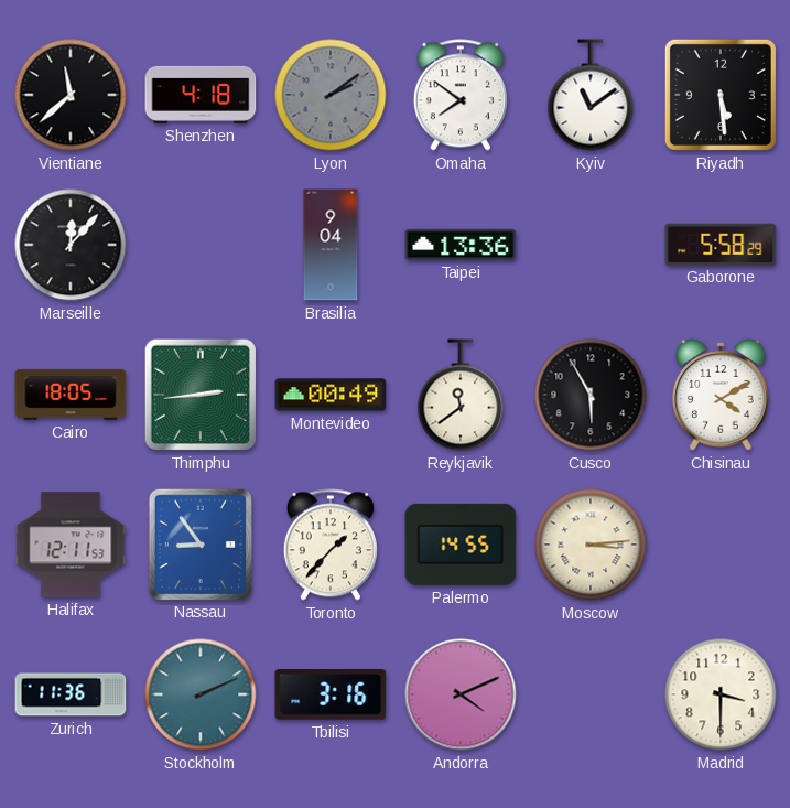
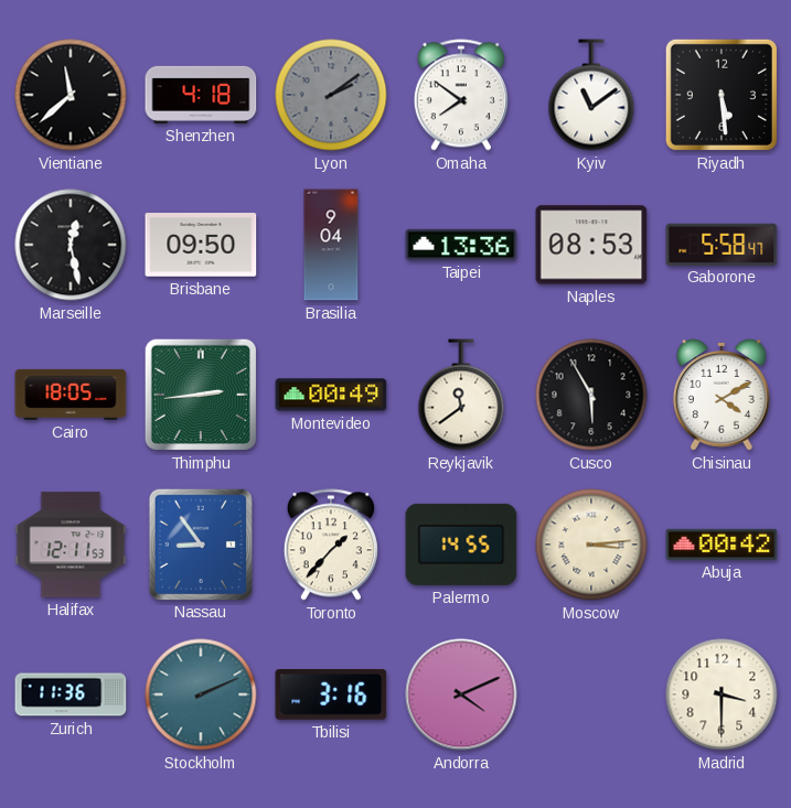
Marseille: 12:07 -> 12:28
Brisbane: none -> 09:50
Naples: none -> 08:53
Gaborone: 5:58:29 -> 5:58:47
Abuja: none -> 00:42
